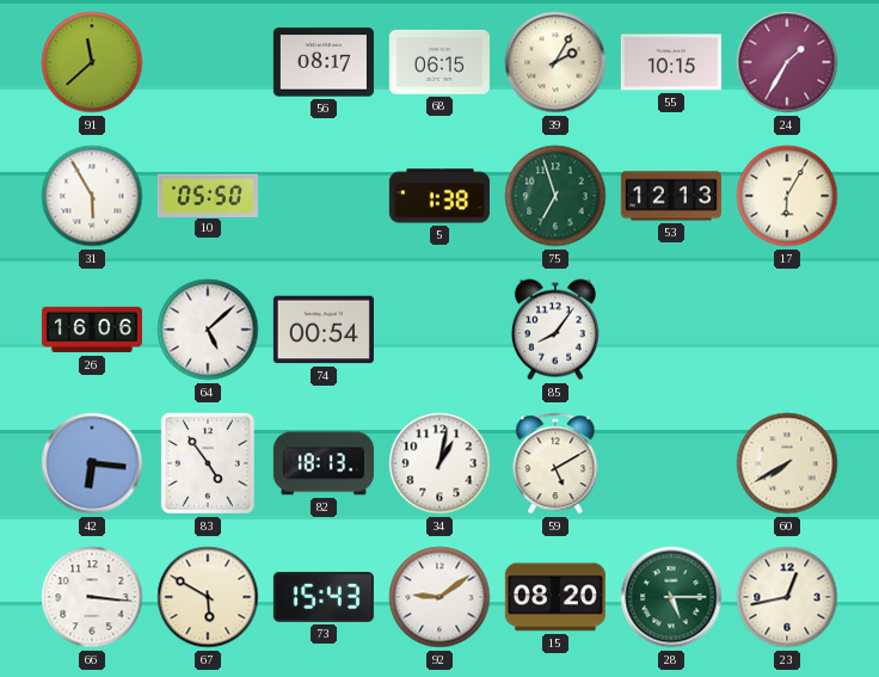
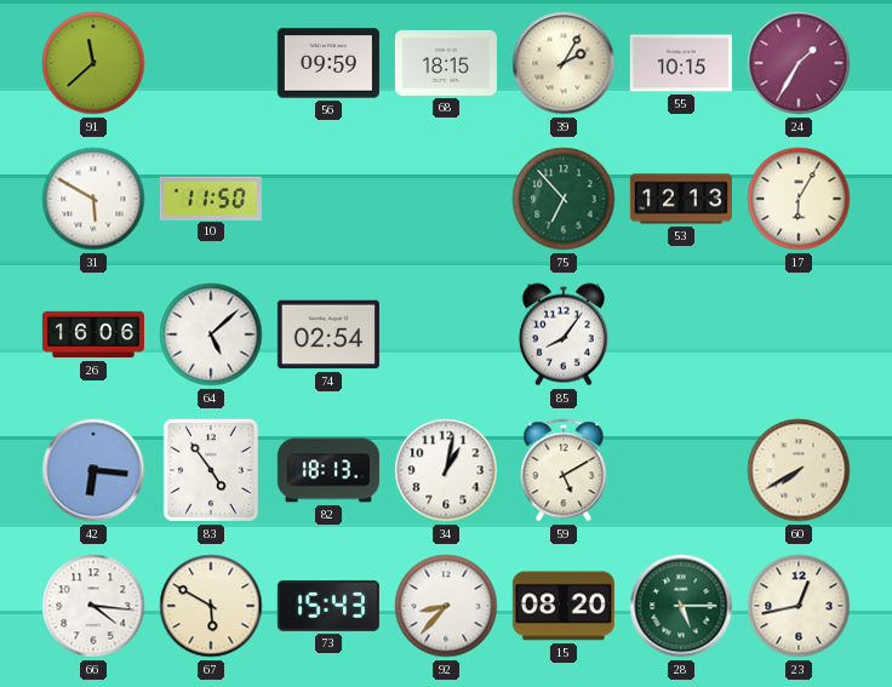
56: 08:17 -> 09:59
68: 06:15 -> 18:15
31: 5:55 -> 5:50
10: 05:50 -> 11:50
5: 1:38 -> none
75: 6:57 -> 6:53
74: 00:54 -> 02:54
66: 3:16 -> 4:16
92: 9:09 -> 8:37
